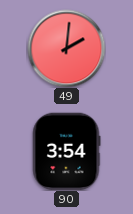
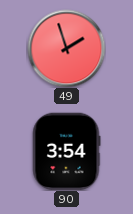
49: 2:01 -> 1:57
